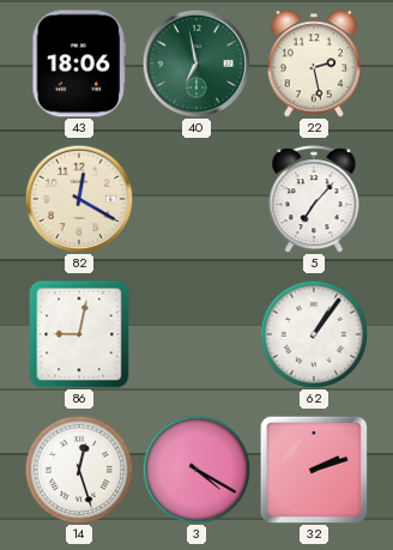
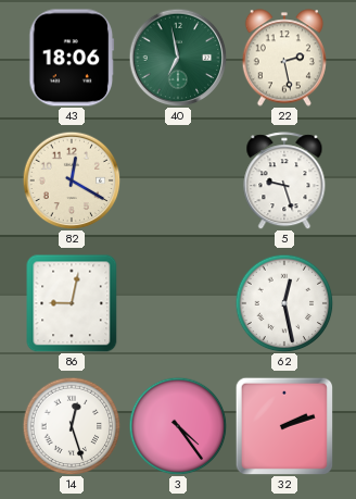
5: 7:07 -> 9:27
62: 1:06 -> 12:28
3: 4:20 -> 4:24
